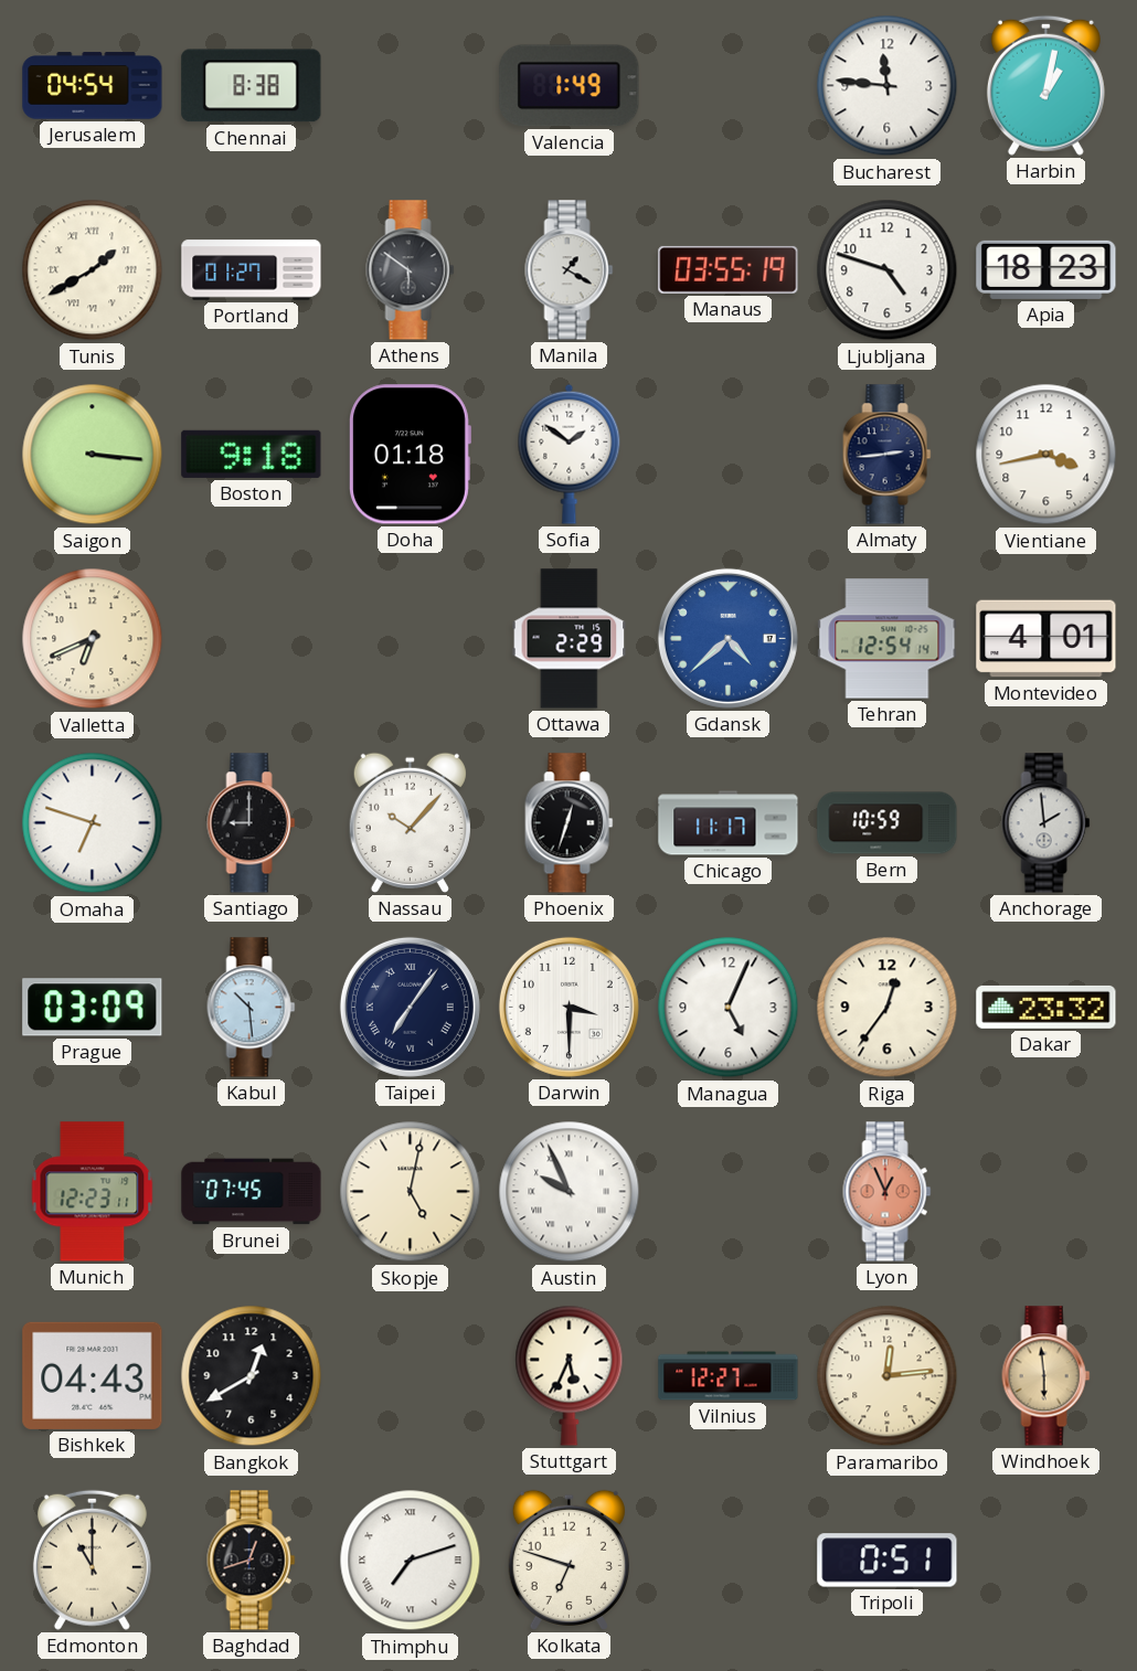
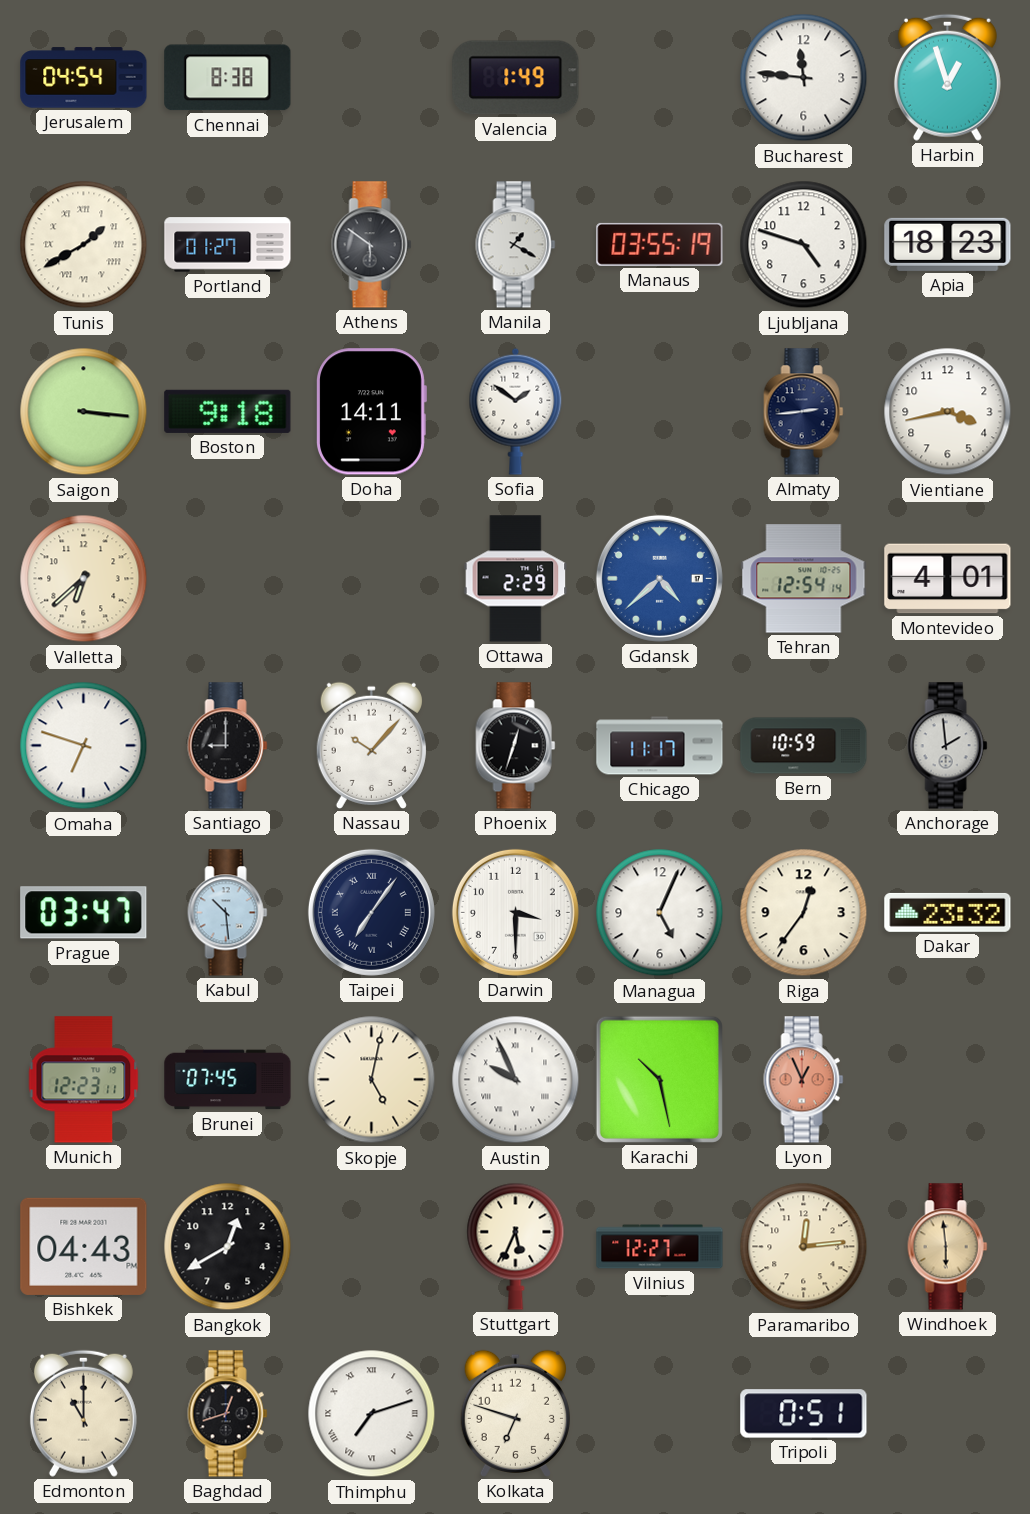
Harbin: 1:02 -> 12:57
Doha: 01:18 -> 14:11
Valletta: 6:41 -> 6:38
Prague: 03:09 -> 03:47
Karachi: none -> 10:28
